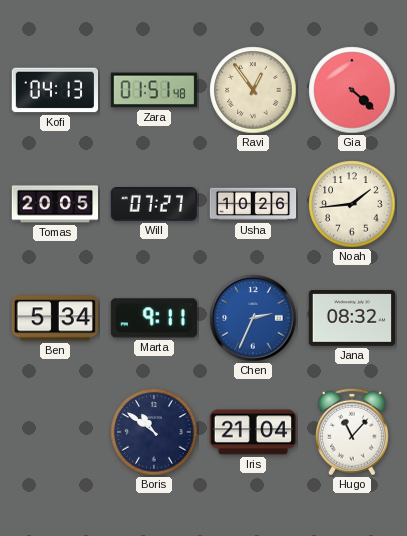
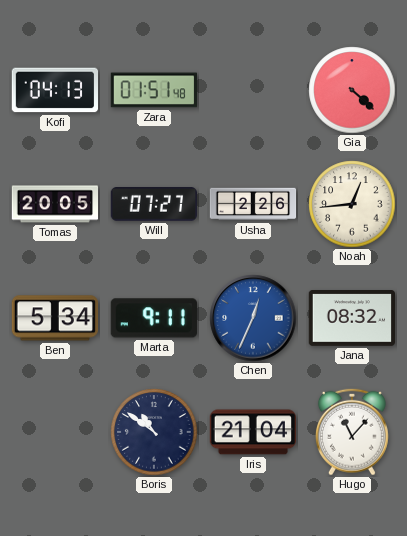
Ravi: 12:54 -> none
Usha: 10:26 -> 2:26
Noah: 1:44 -> 12:44
Chen: 2:34 -> 12:34
